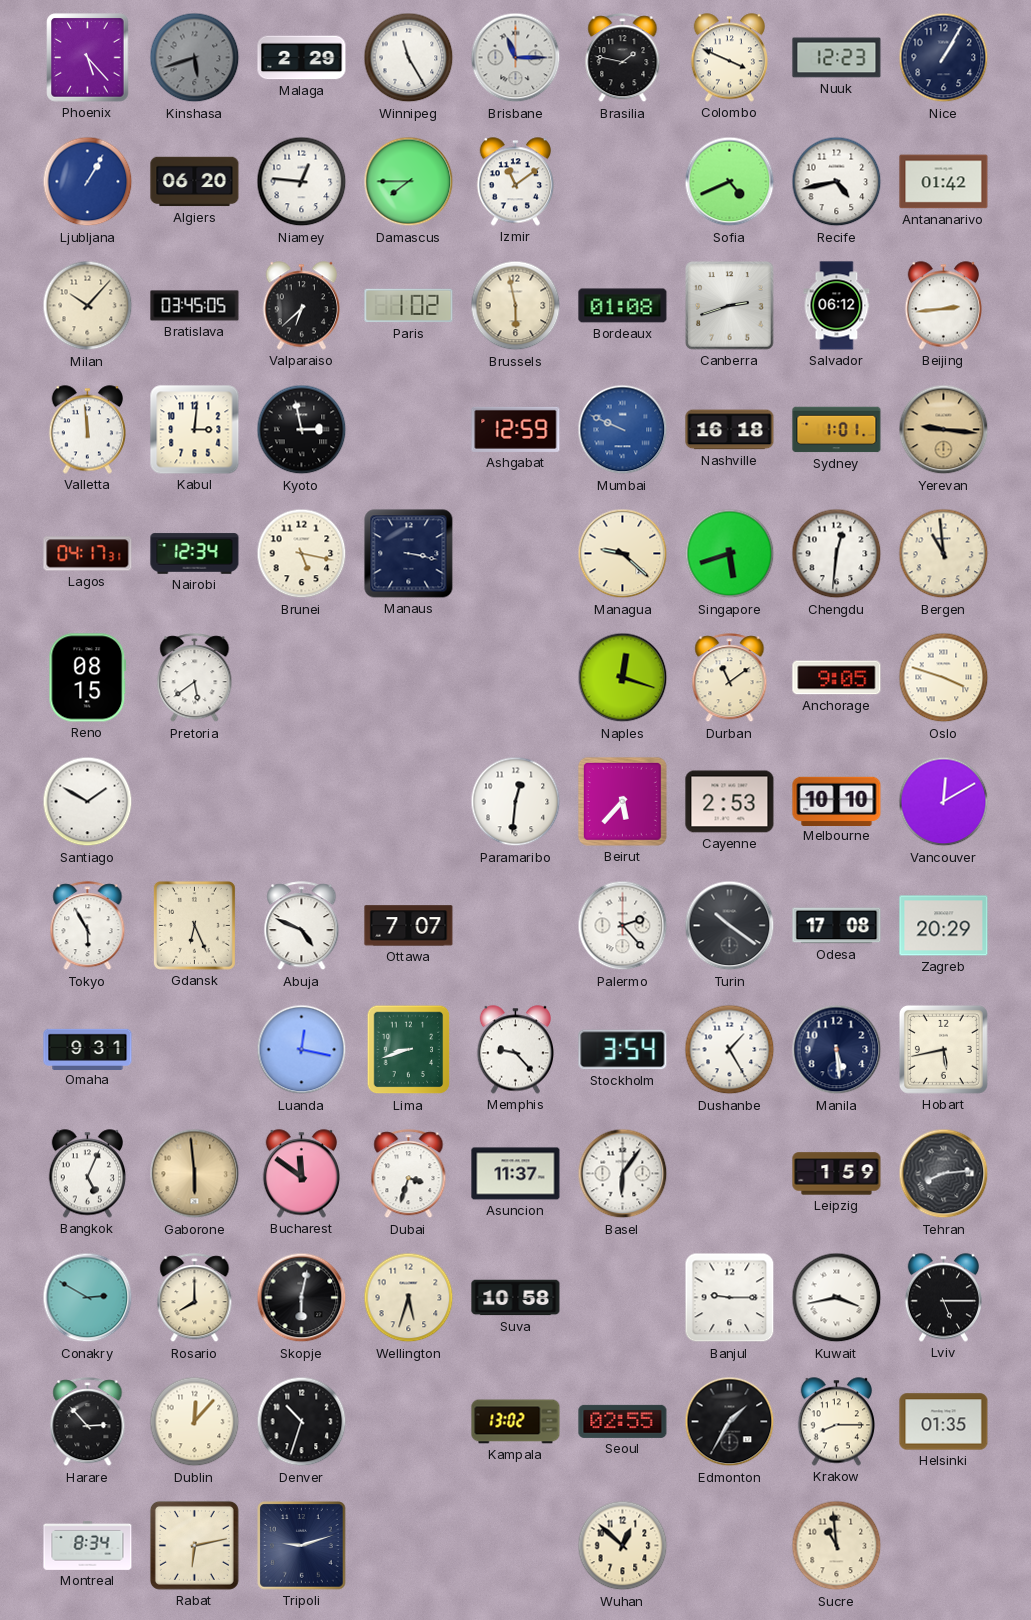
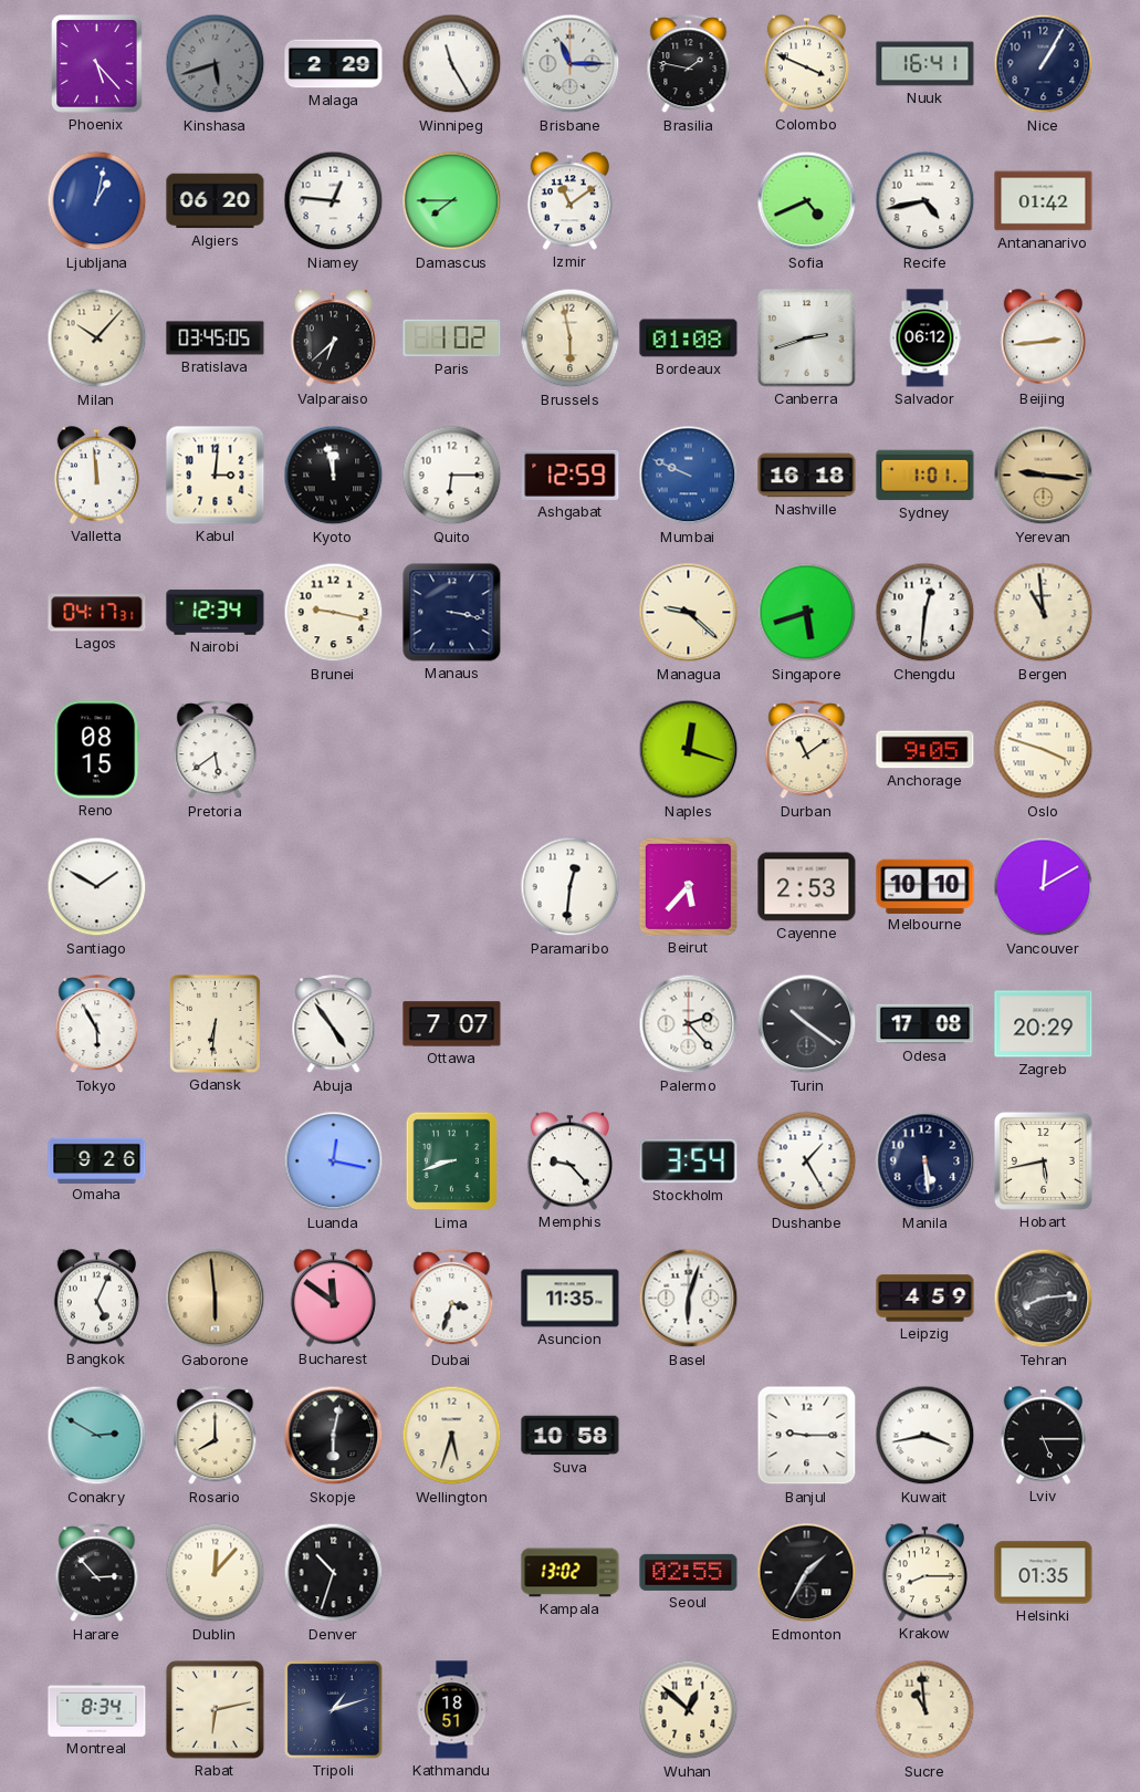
Nuuk: 12:23 -> 16:41
Ljubljana: 1:05 -> 1:02
Kyoto: 2:58 -> 11:58
Quito: none -> 6:15
Brunei: 5:17 -> 9:17
Gdansk: 6:26 -> 6:31
Abuja: 4:49 -> 4:54
Omaha: 9:31 -> 9:26
Asuncion: 11:37 -> 11:35
Basel: 6:06 -> 6:03
Leipzig: 1:59 -> 4:59
Tripoli: 9:12 -> 1:12
Kathmandu: none -> 18:51
